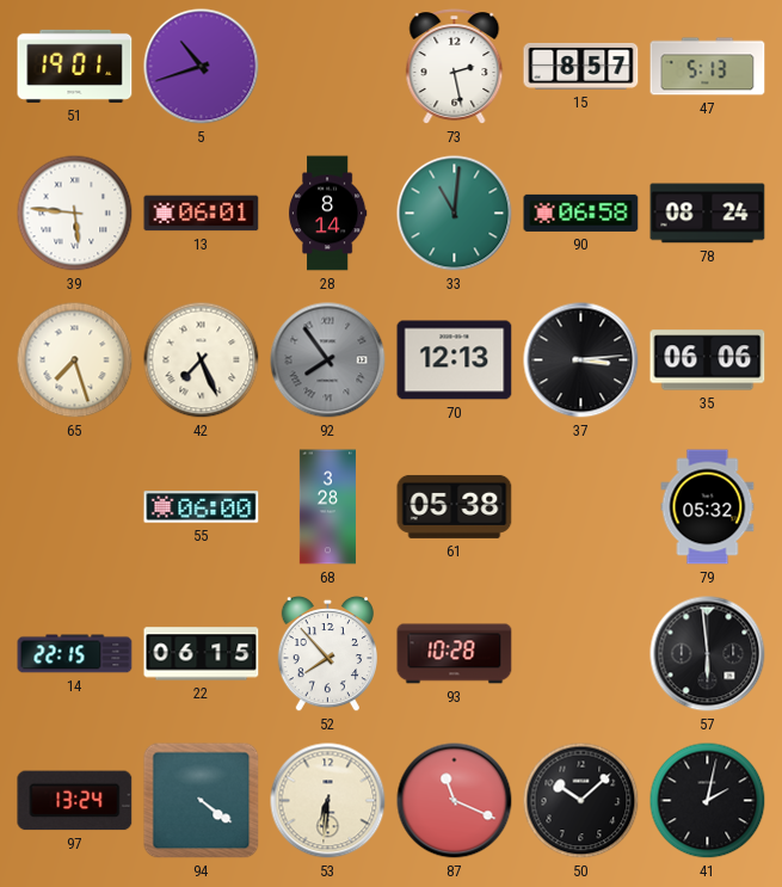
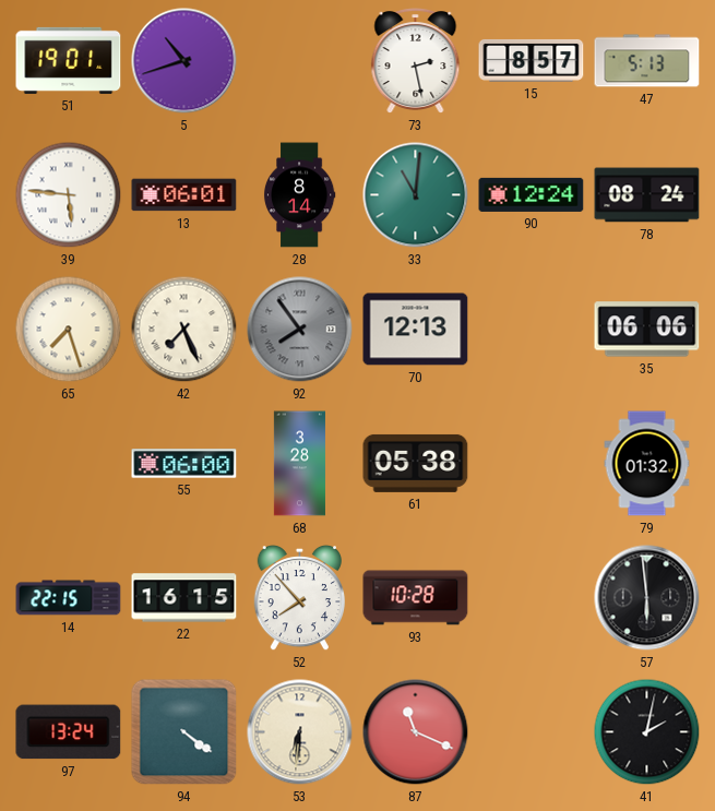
90: 06:58 -> 12:24
37: 3:14 -> none
79: 05:32 -> 01:32
22: 06:15 -> 16:15
50: 10:08 -> none
